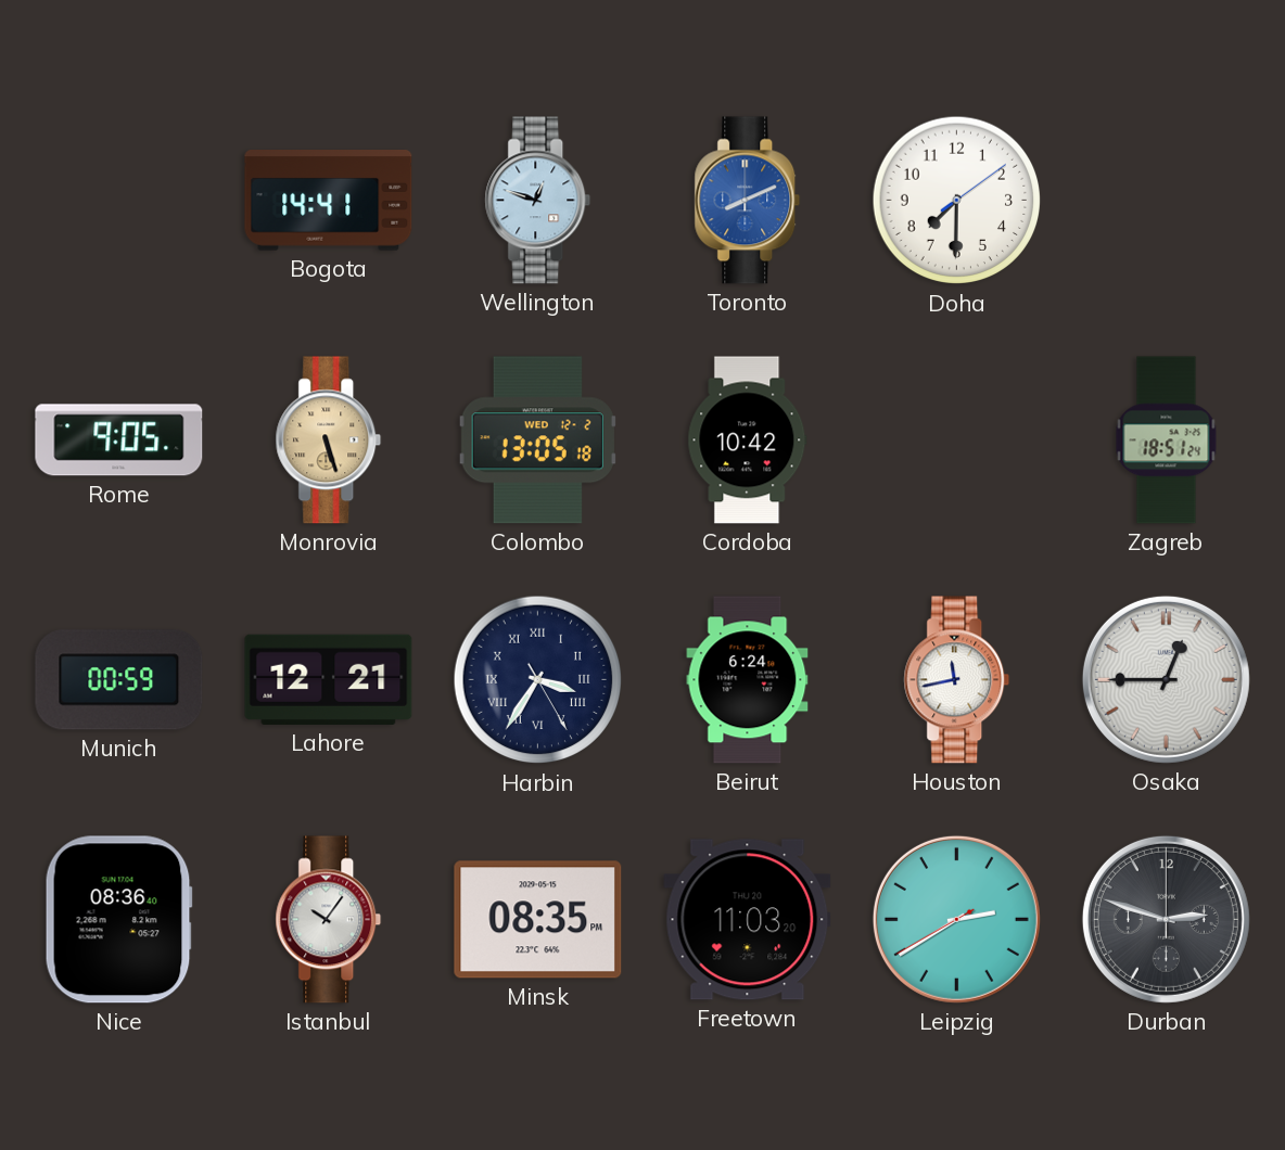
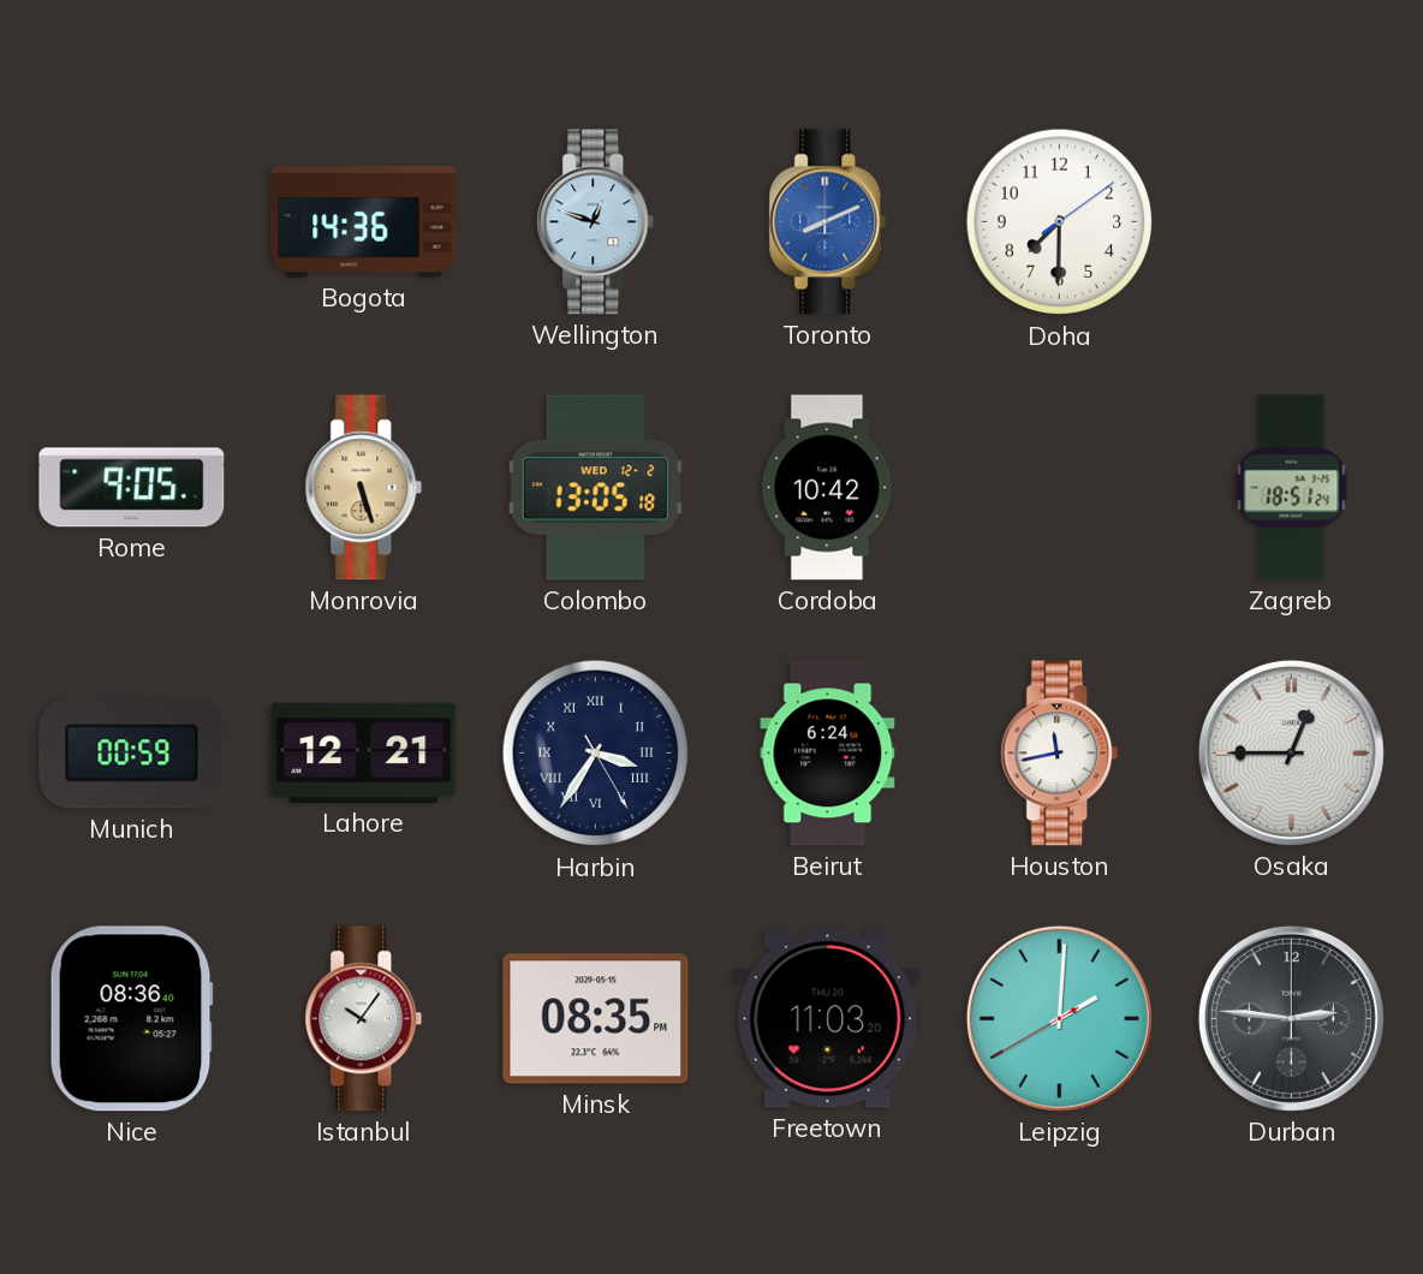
Bogota: 14:41 -> 14:36
Leipzig: 2:39 -> 2:00
Durban: 2:48 -> 2:46
